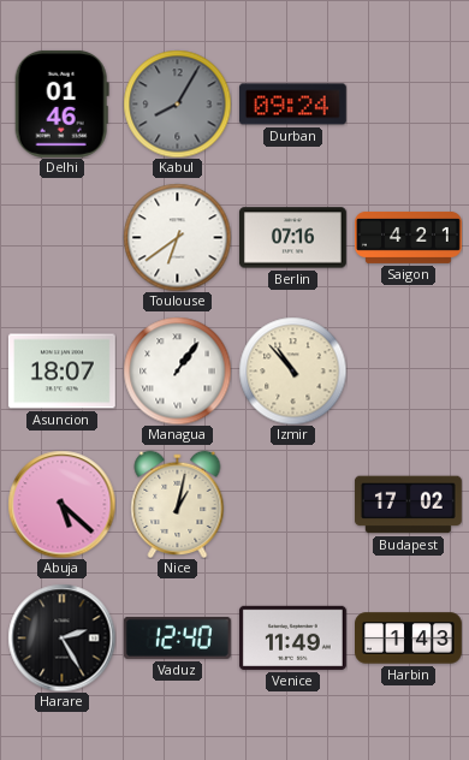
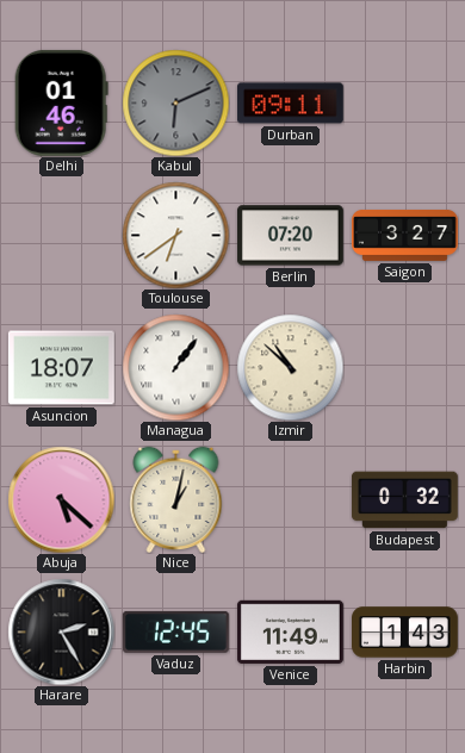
Kabul: 8:05 -> 6:11
Durban: 09:24 -> 09:11
Berlin: 07:16 -> 07:20
Saigon: 4:21 -> 3:27
Izmir: 10:53 -> 10:52
Budapest: 17:02 -> 0:32
Vaduz: 12:40 -> 12:45
